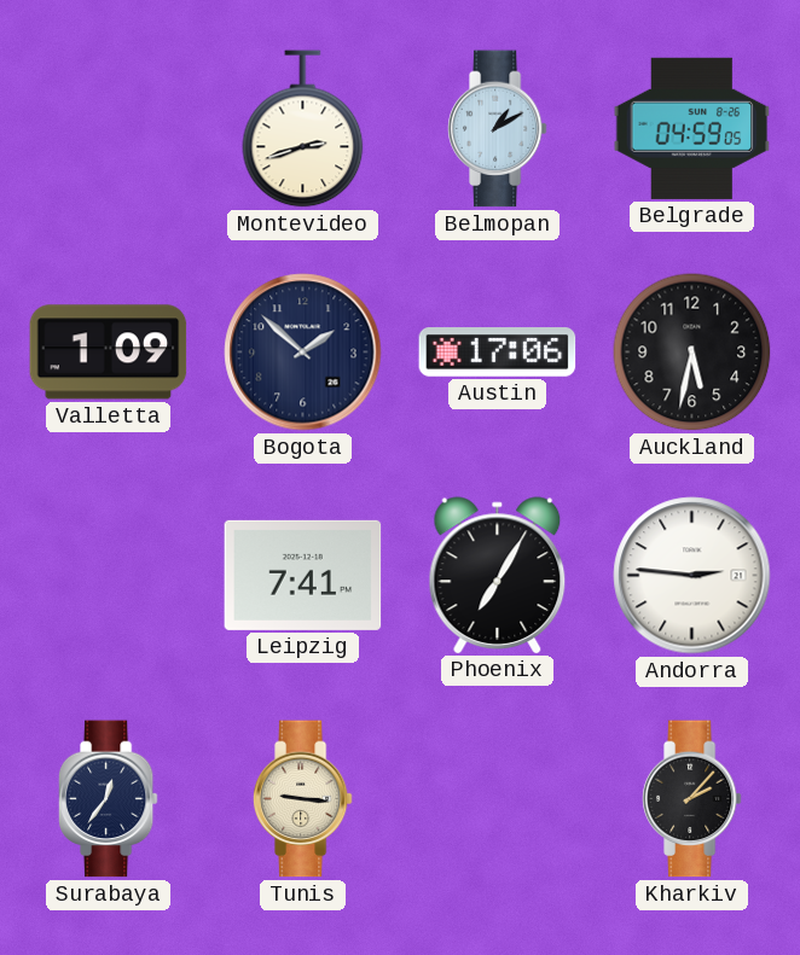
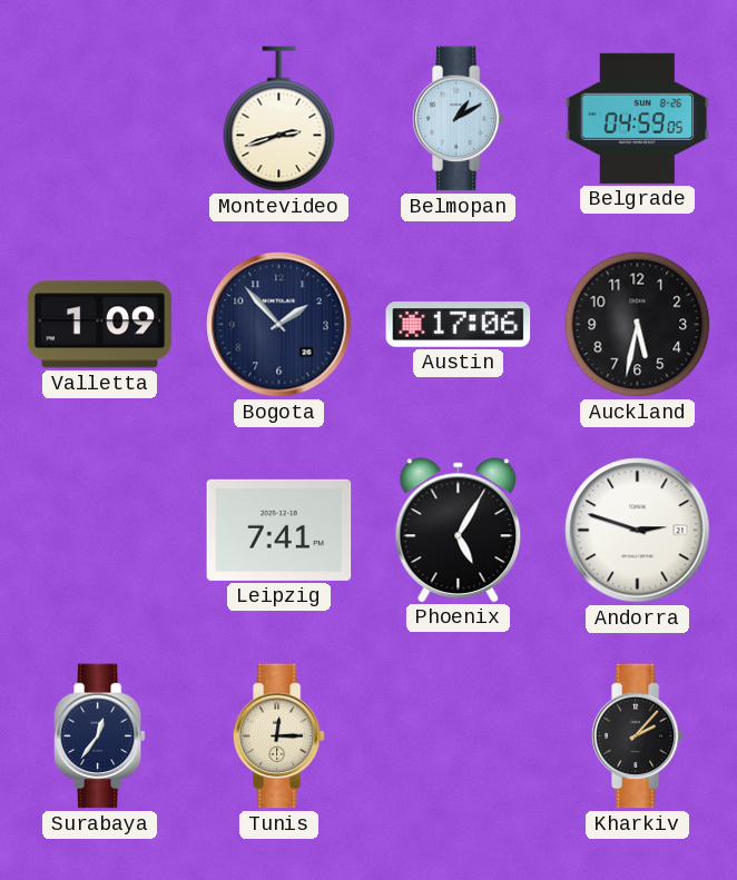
Bogota: 1:52 -> 1:53
Phoenix: 7:05 -> 5:05
Andorra: 2:46 -> 2:48
Tunis: 9:16 -> 12:15
